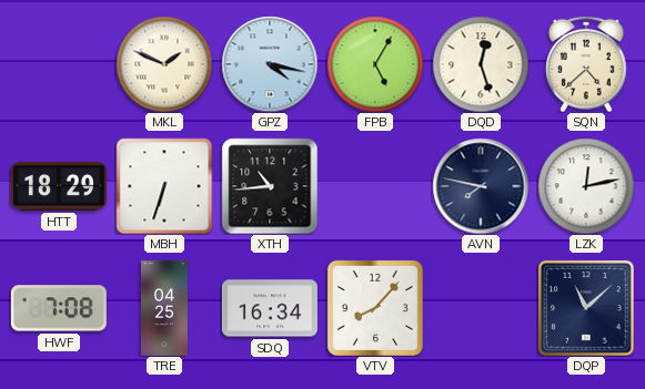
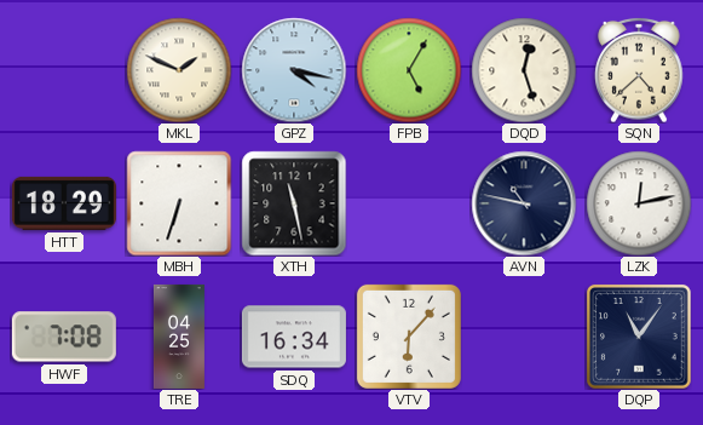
XTH: 10:44 -> 11:28
AVN: 7:47 -> 10:47
VTV: 8:07 -> 6:07
DQP: 11:08 -> 11:06
